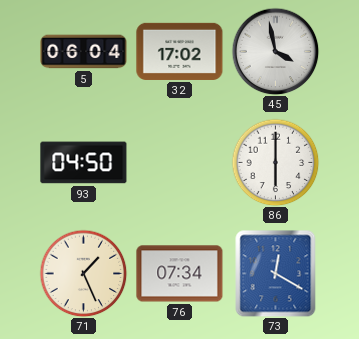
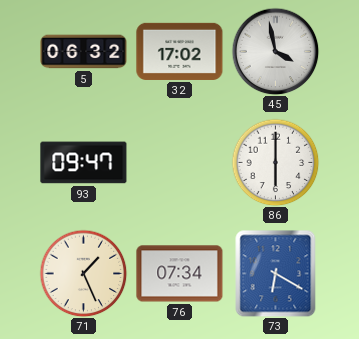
5: 06:04 -> 06:32
93: 04:50 -> 09:47
73: 12:20 -> 6:20
